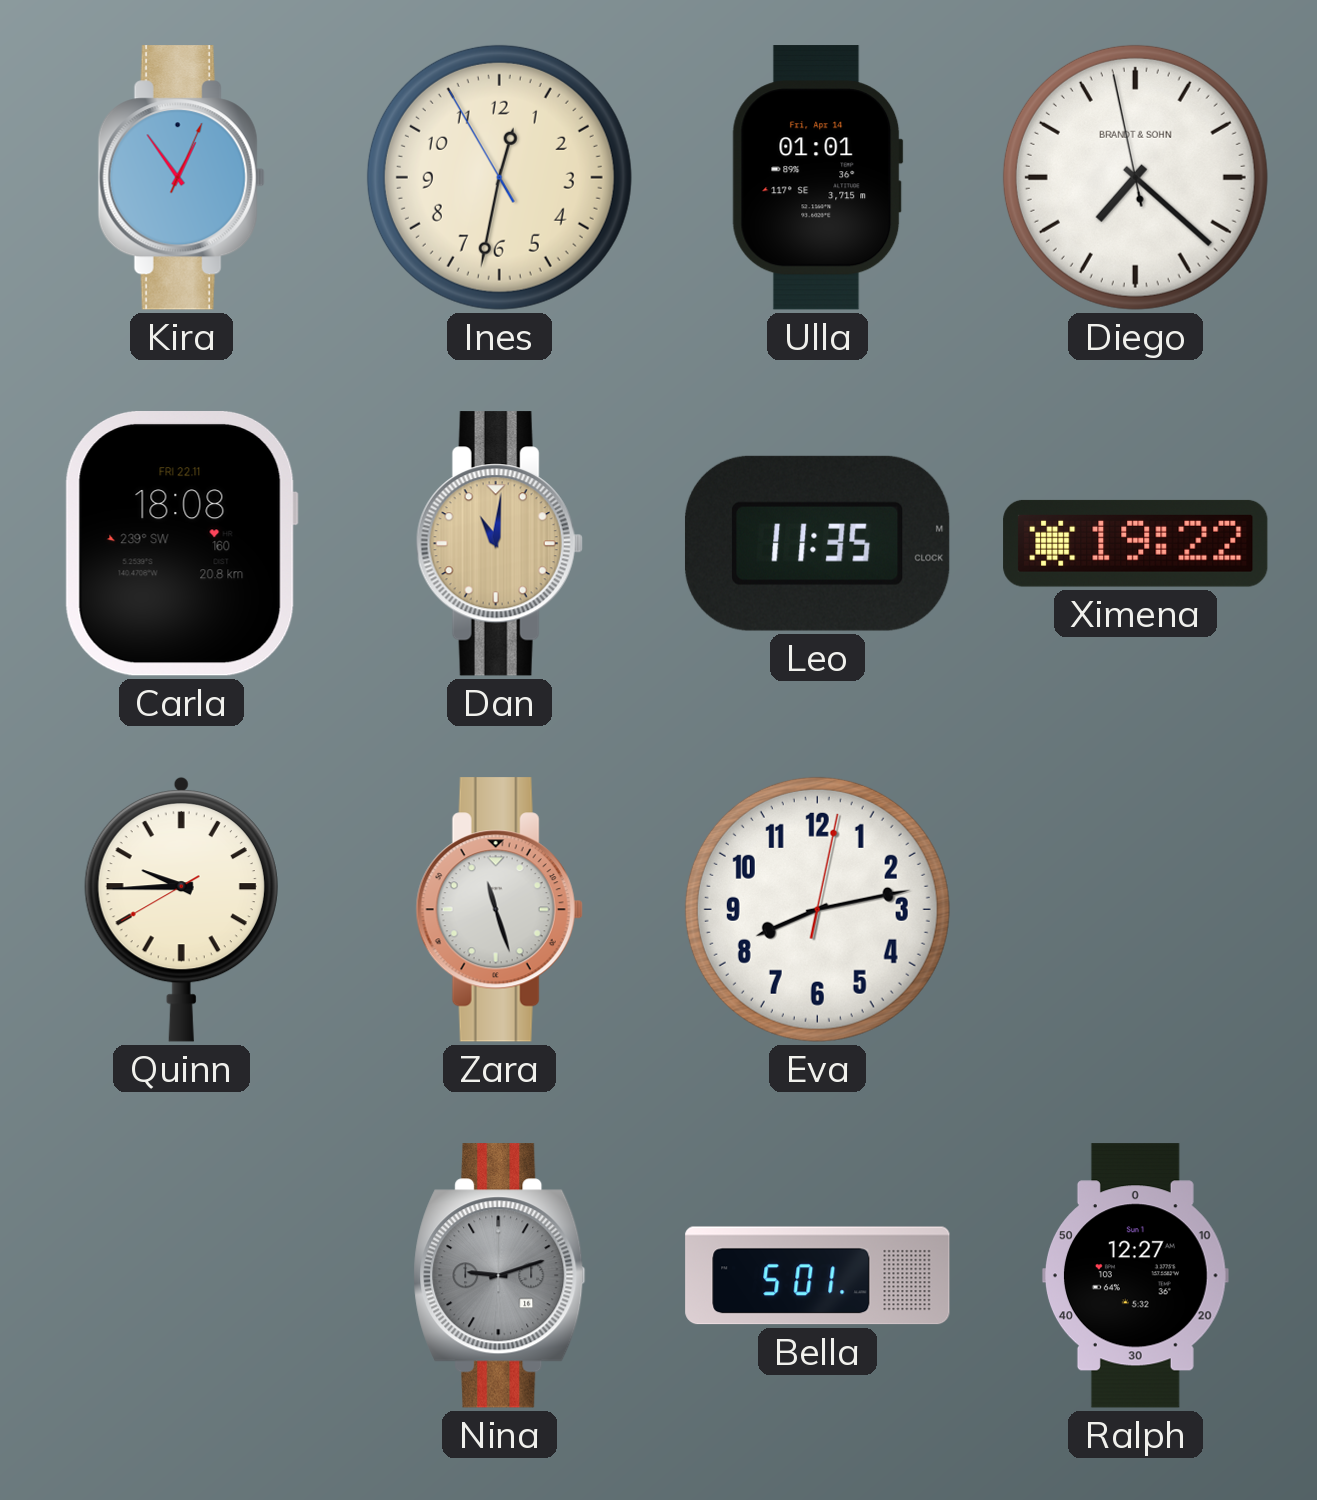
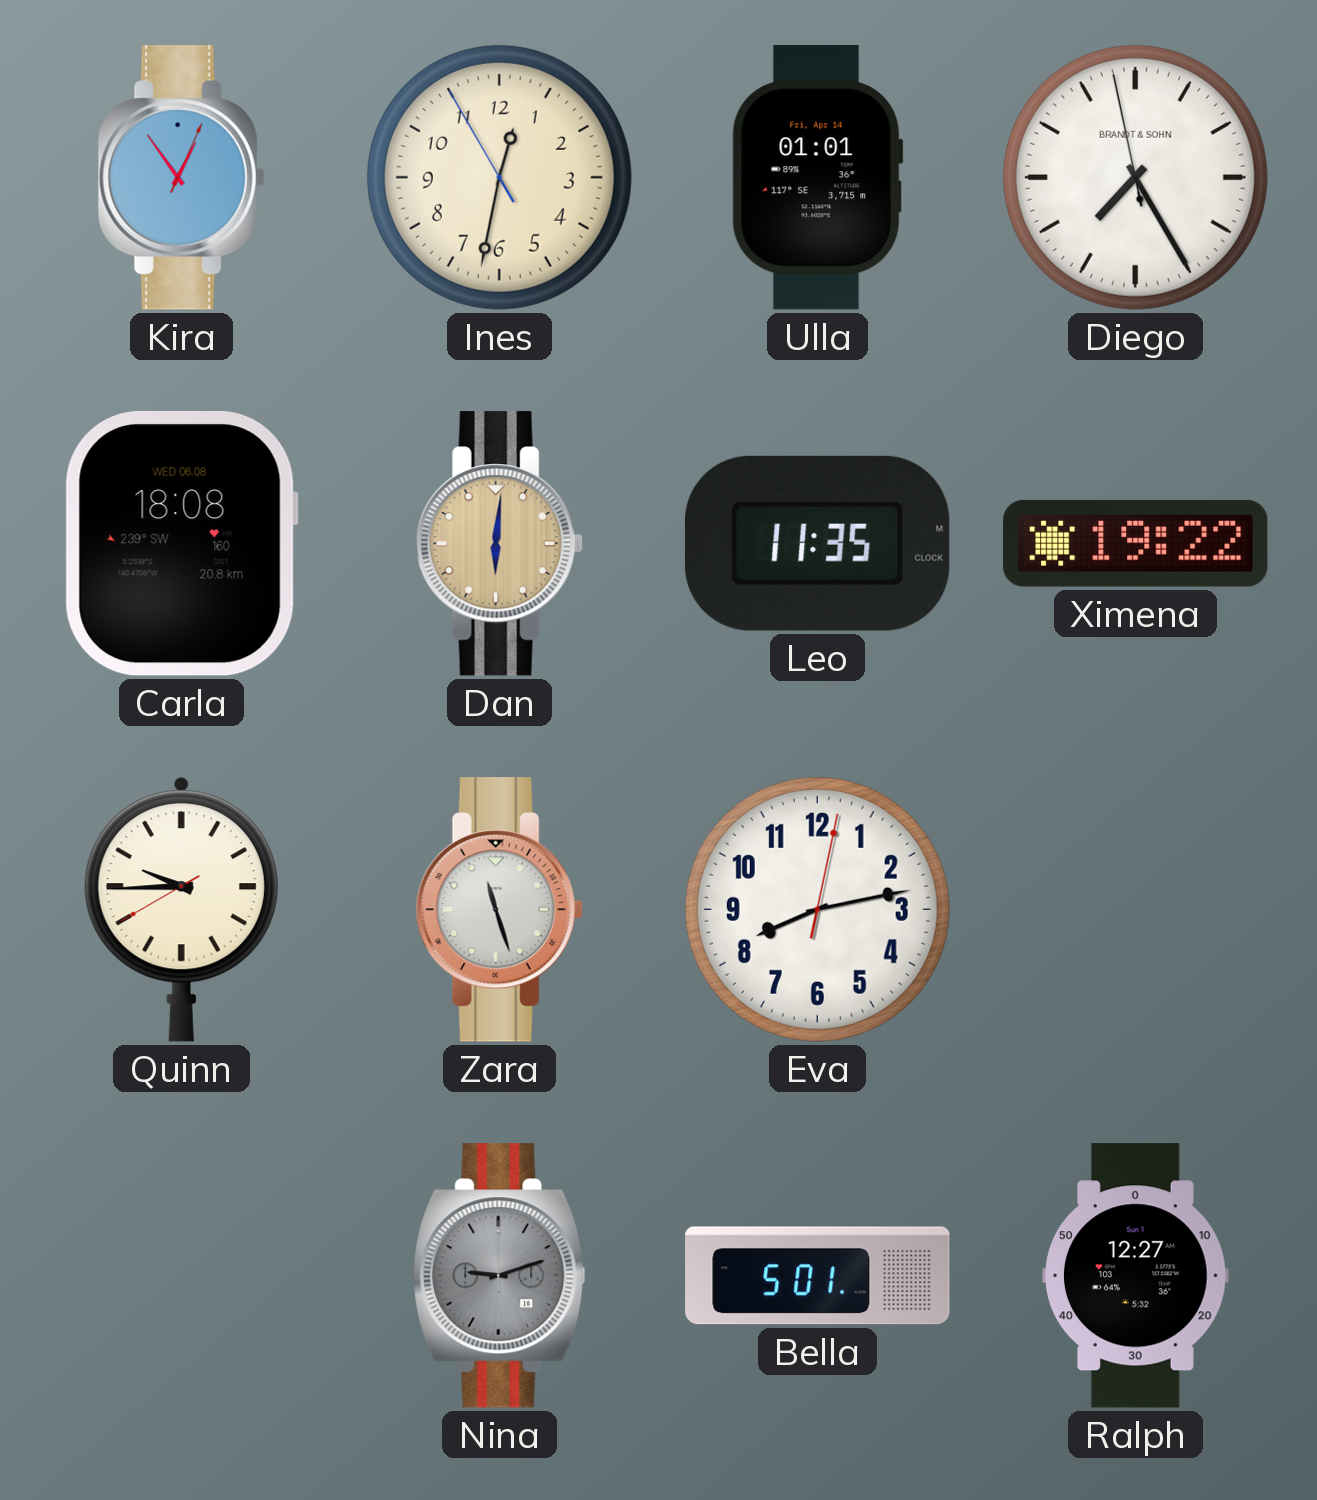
Diego: 7:21 -> 7:24
Carla date: FRI 22.11 -> WED 06.08
Dan: 11:01 -> 6:01
